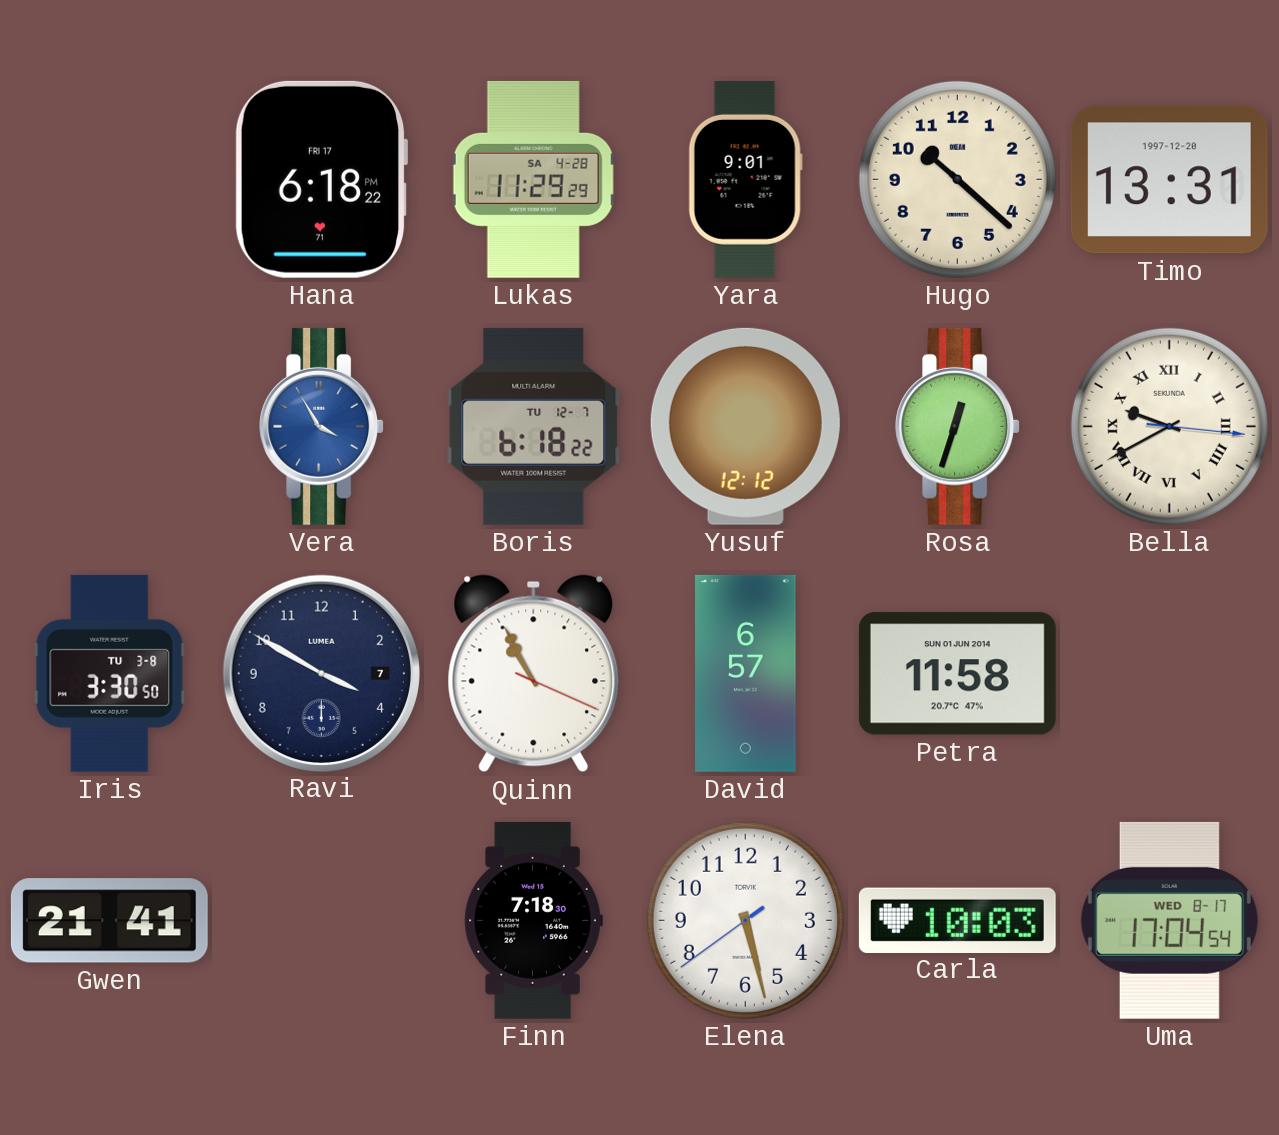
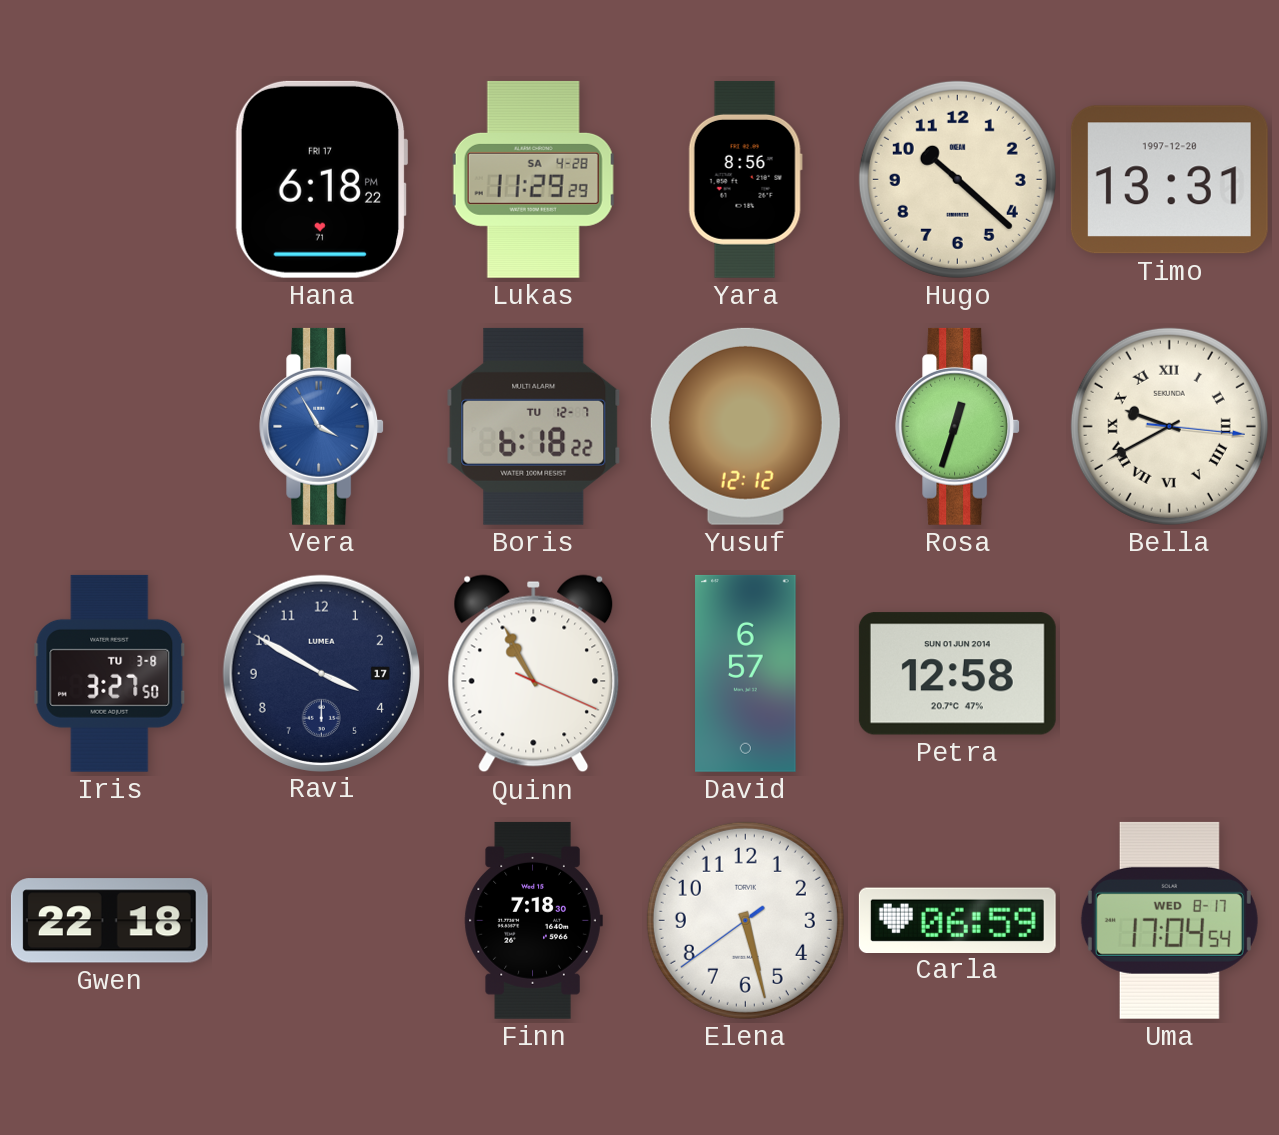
Yara: 9:01 -> 8:56
Iris: 3:30 -> 3:27
Ravi date: 7 -> 17
Petra: 11:58 -> 12:58
Gwen: 21:41 -> 22:18
Carla: 10:03 -> 06:59
